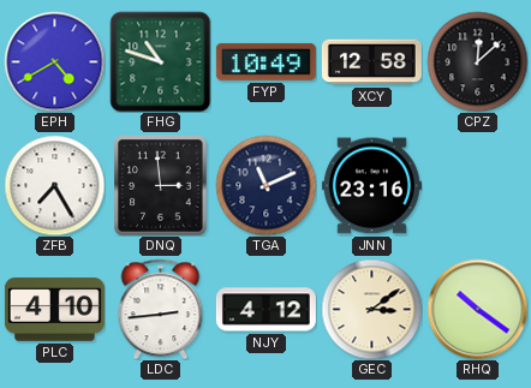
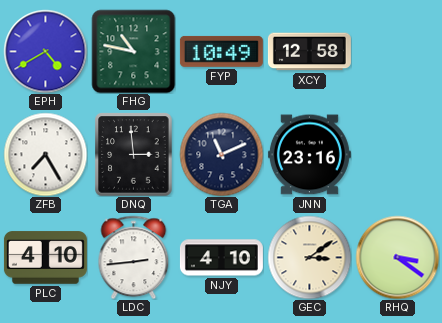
FHG: 10:48 -> 10:47
CPZ: 12:08 -> none
NJY: 4:12 -> 4:10
RHQ: 10:21 -> 3:21
